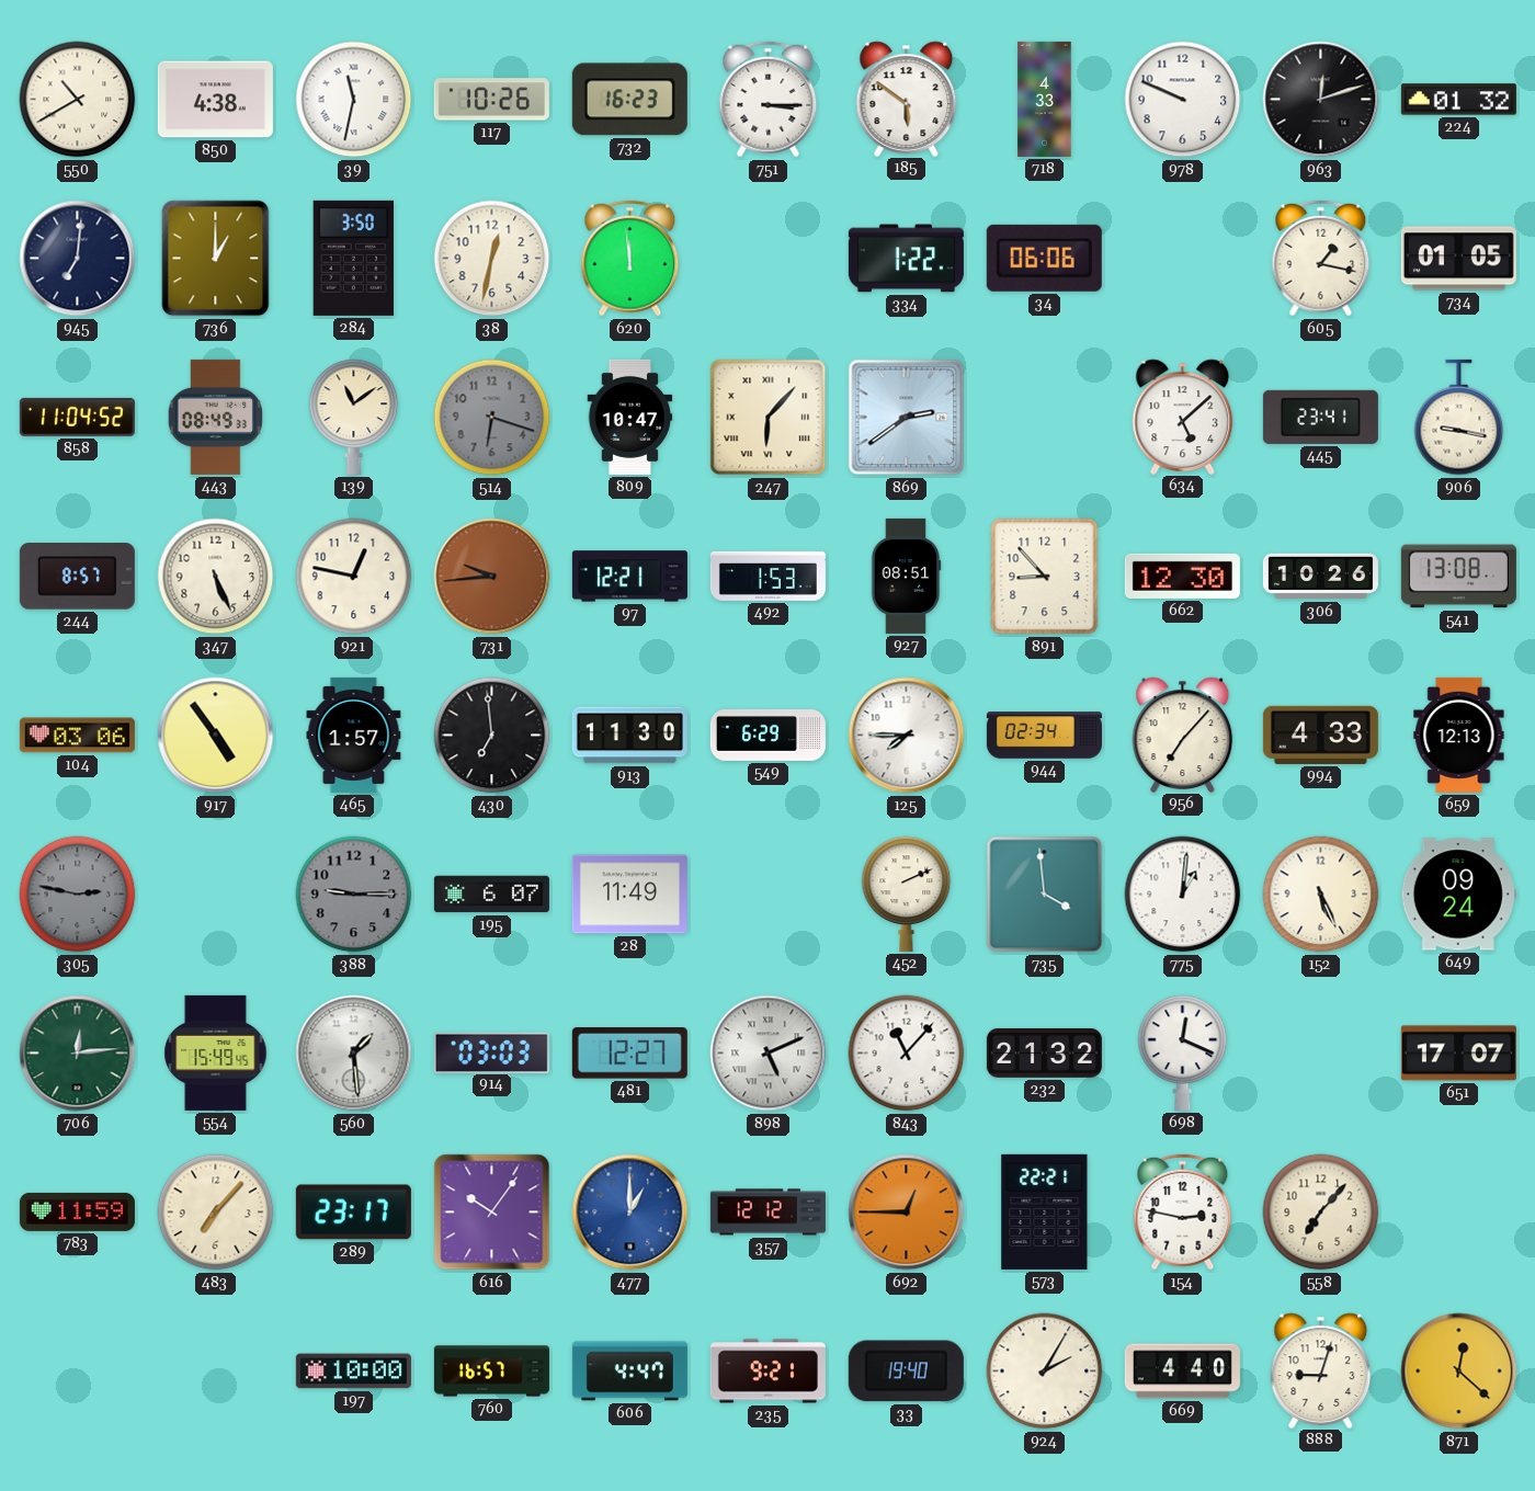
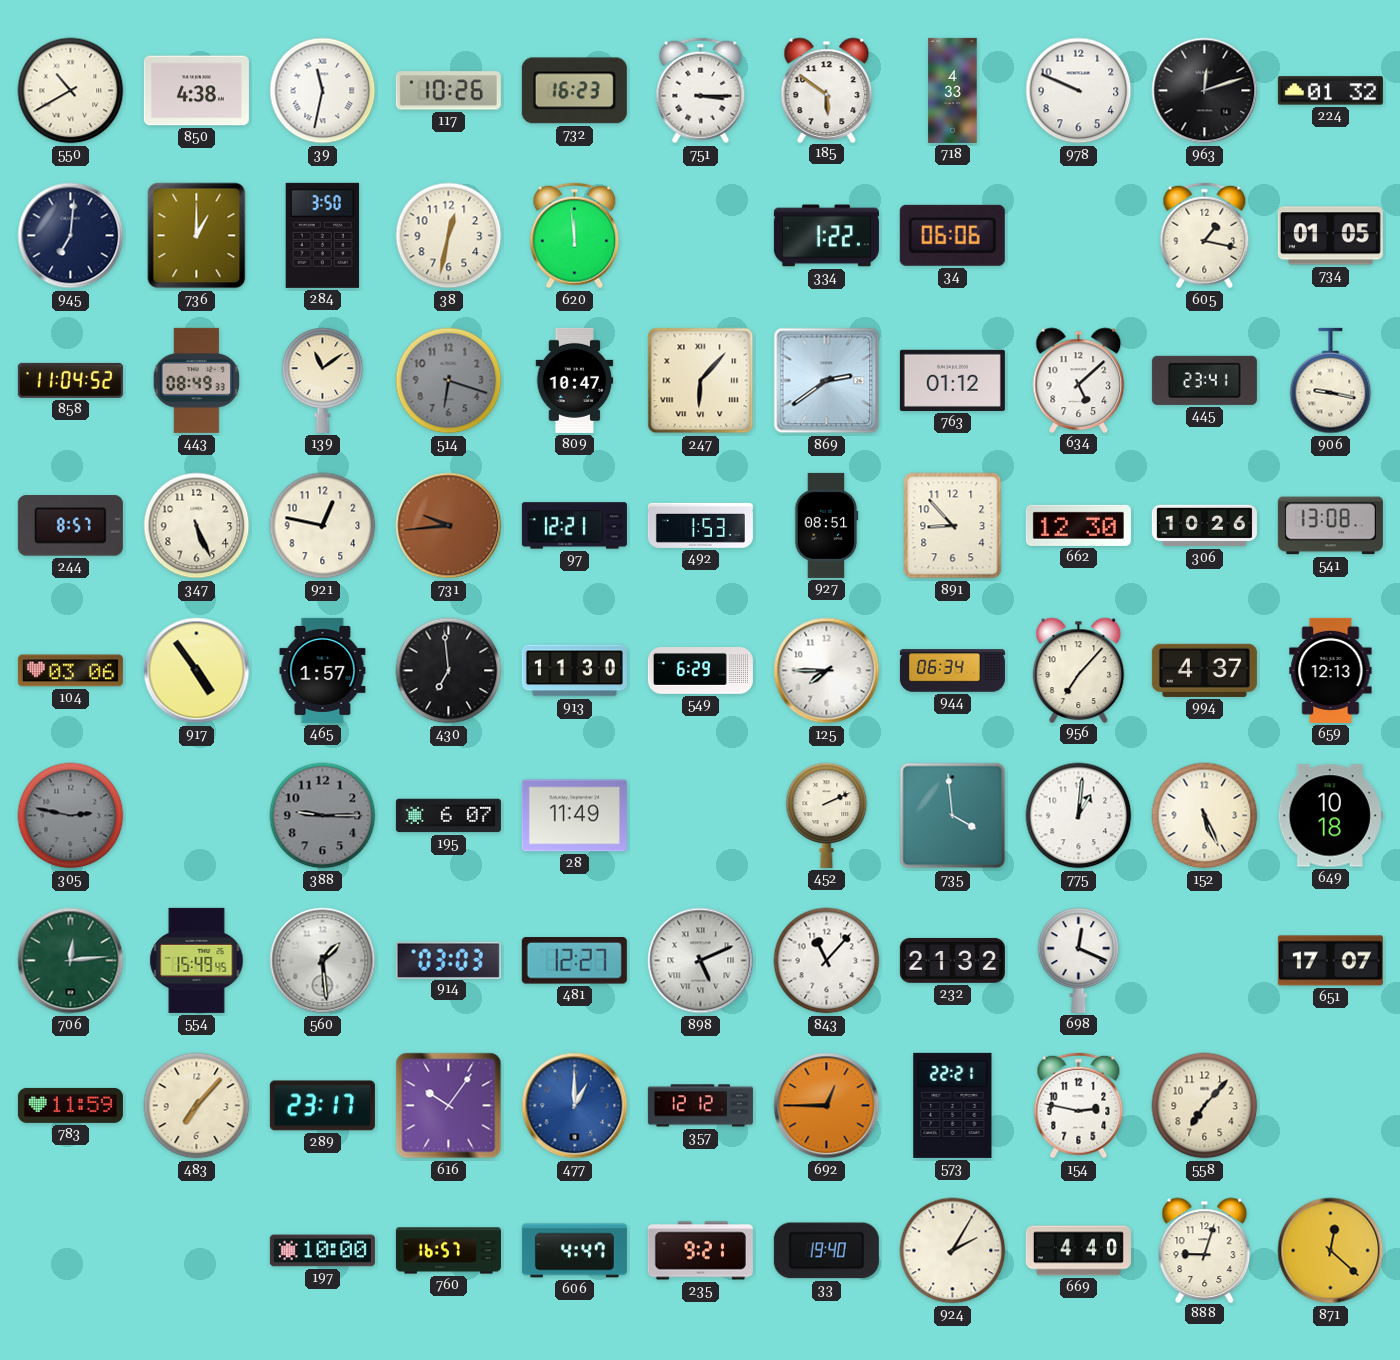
763: none -> 01:12
944: 02:34 -> 06:34
994: 4:33 -> 4:37
649: 09:24 -> 10:18
